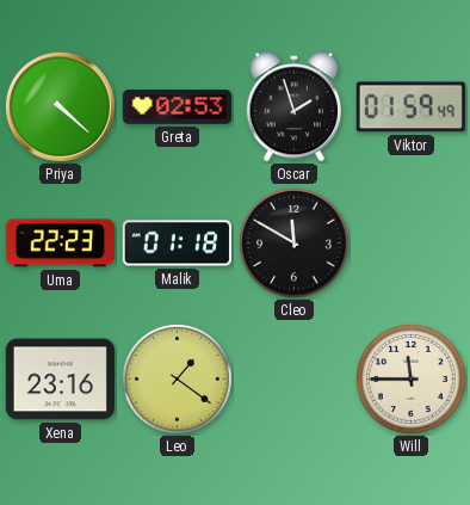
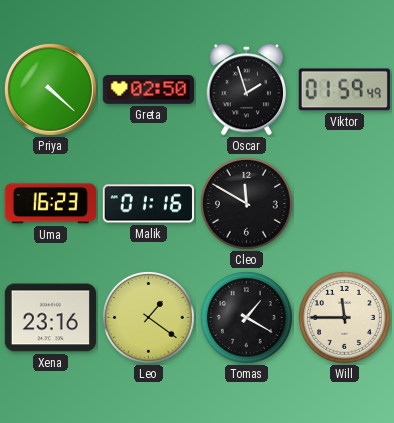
Greta: 02:53 -> 02:50
Uma: 22:23 -> 16:23
Malik: 01:18 -> 01:16
Tomas: none -> 1:20
